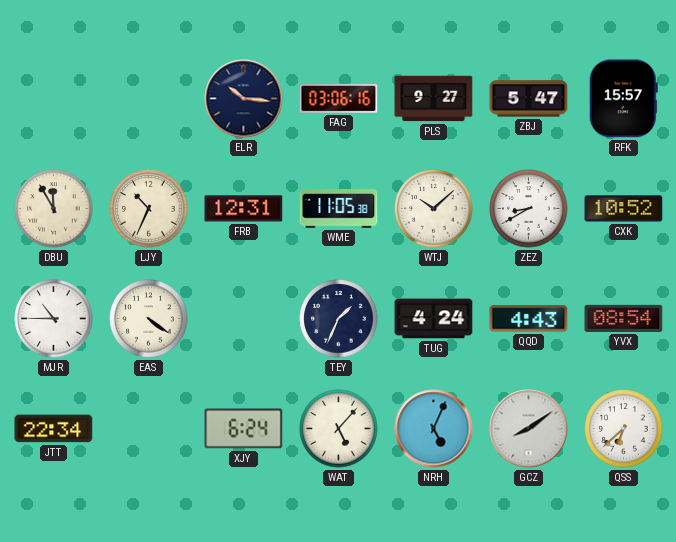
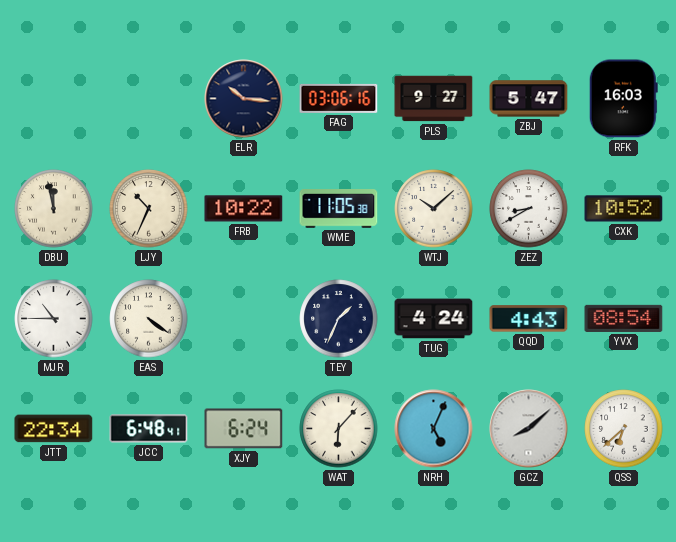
RFK: 15:57 -> 16:03
DBU: 11:55 -> 11:58
FRB: 12:31 -> 10:22
JCC: none -> 6:48
WAT: 5:07 -> 6:07
GCZ: 8:09 -> 8:08
